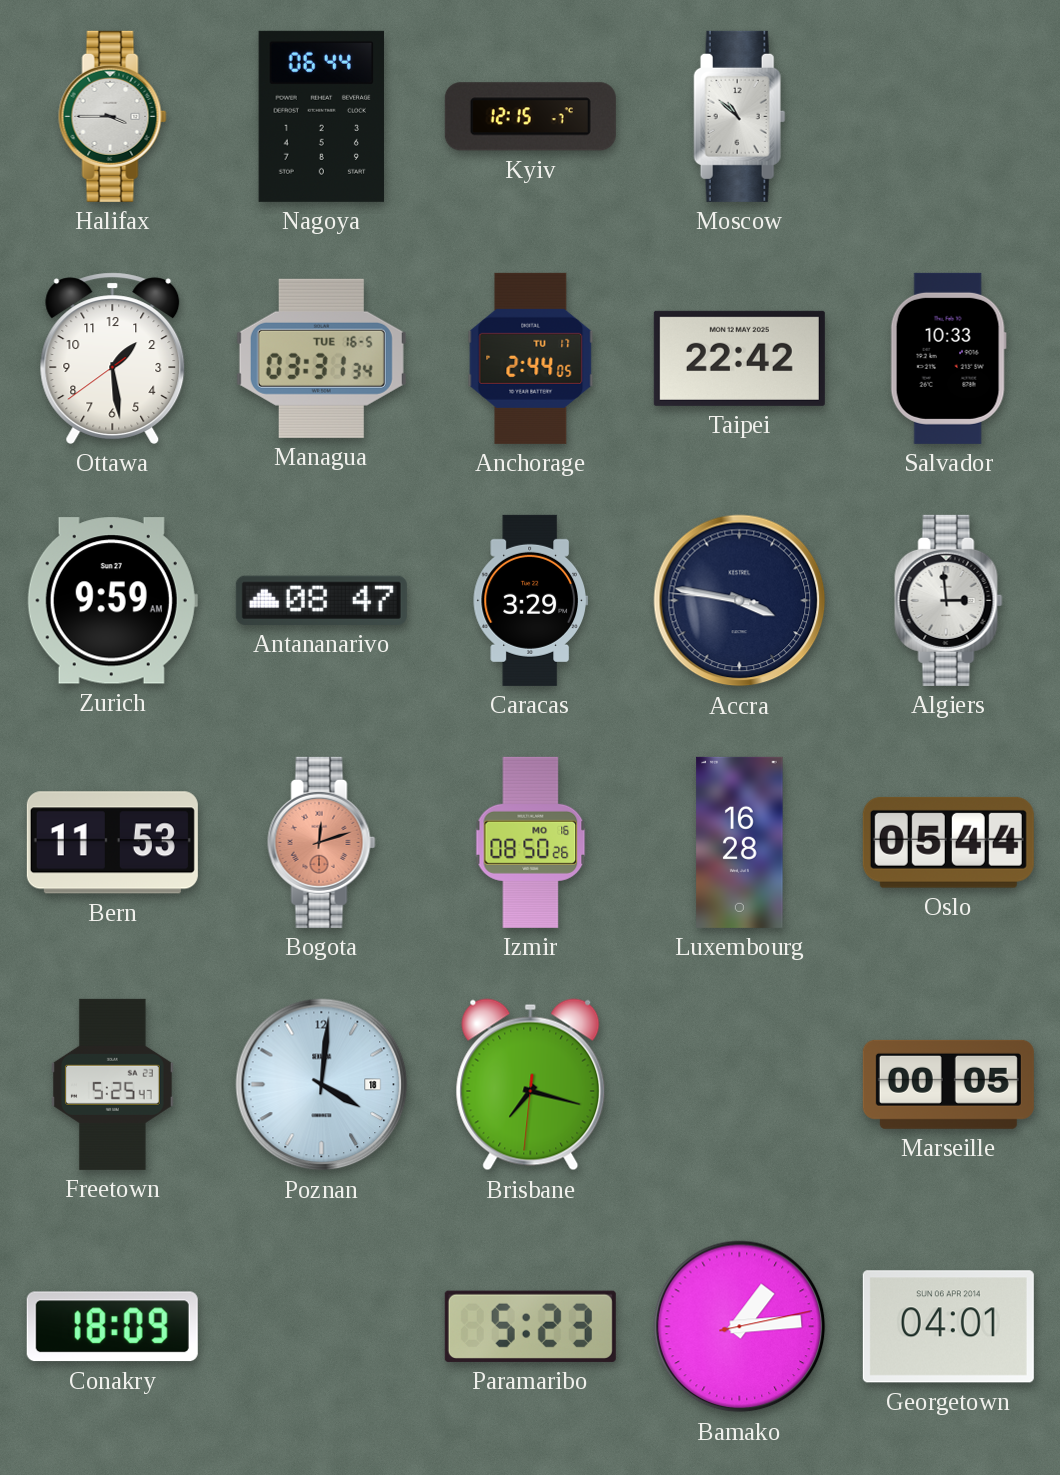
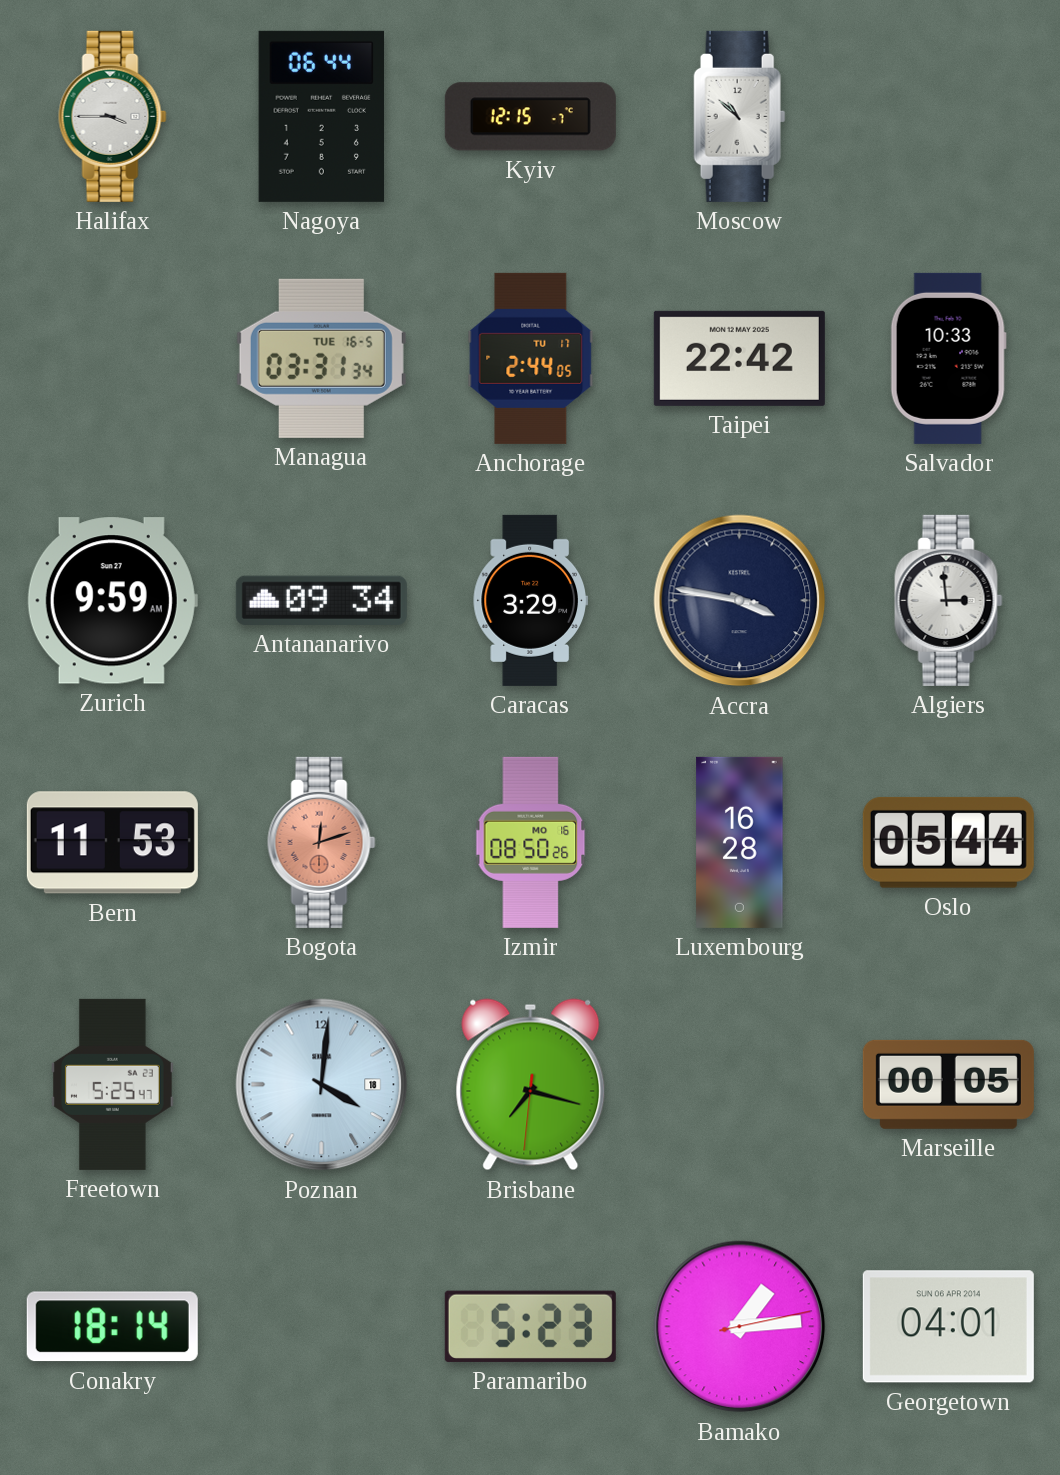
Ottawa: 1:28 -> none
Antananarivo: 08:47 -> 09:34
Conakry: 18:09 -> 18:14
